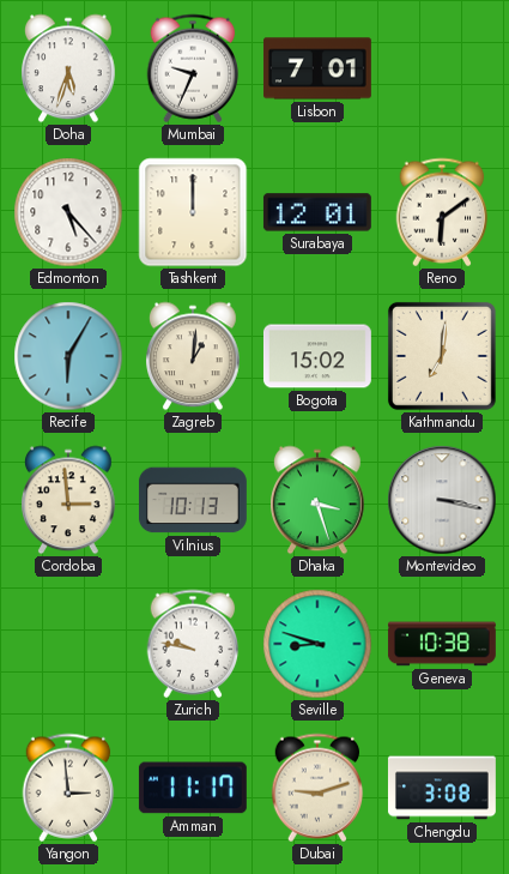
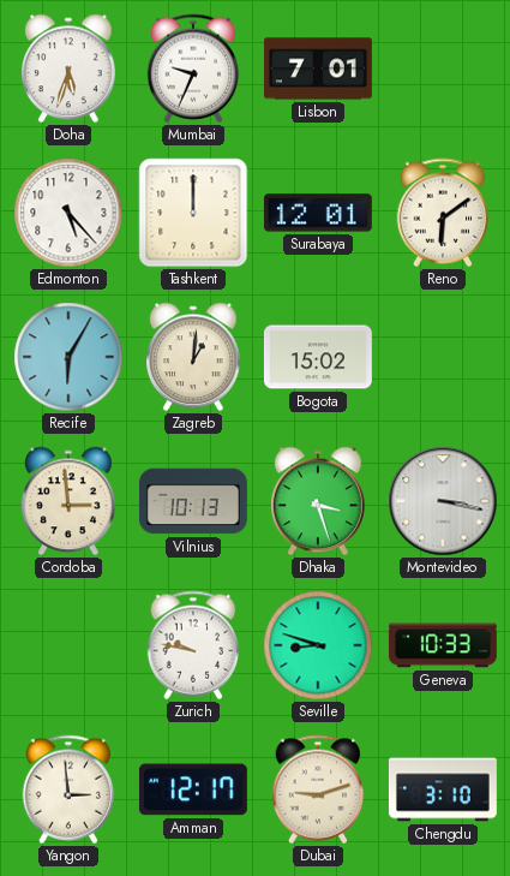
Kathmandu: 7:01 -> none
Geneva: 10:38 -> 10:33
Amman: 11:17 -> 12:17
Chengdu: 3:08 -> 3:10
